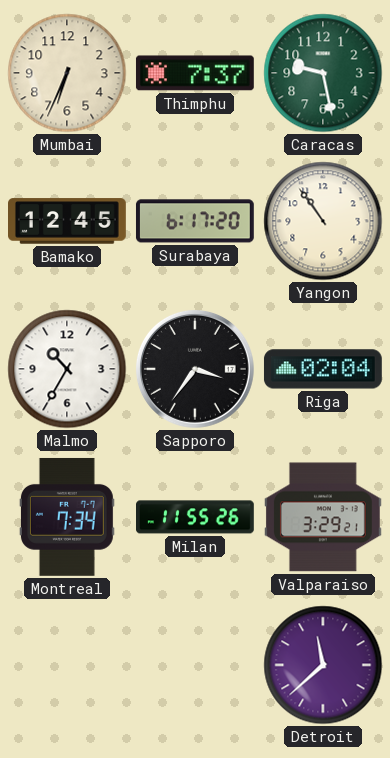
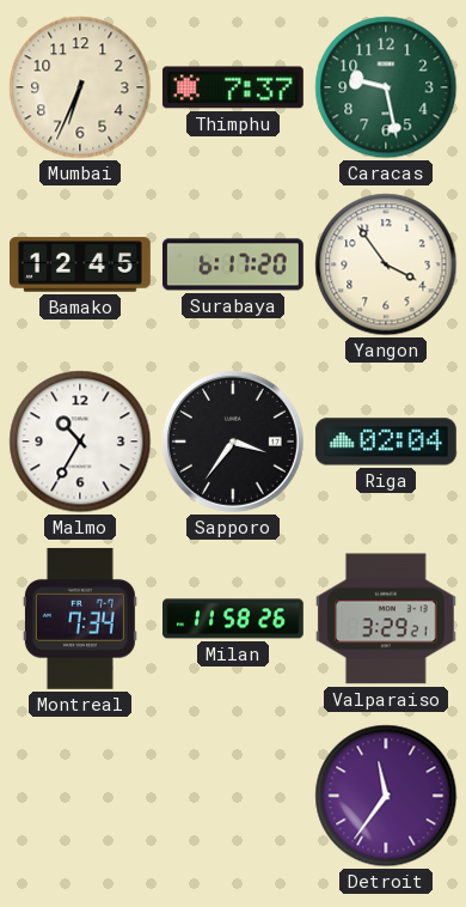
Yangon: 10:54 -> 3:54
Milan: 11:55 -> 11:58
Detroit: 11:38 -> 11:36
